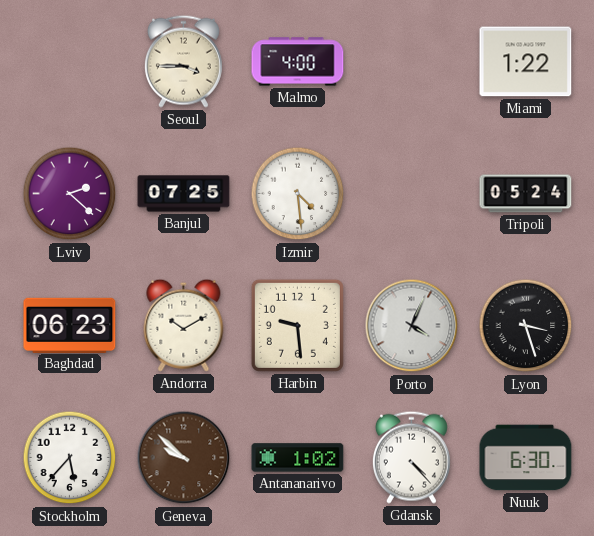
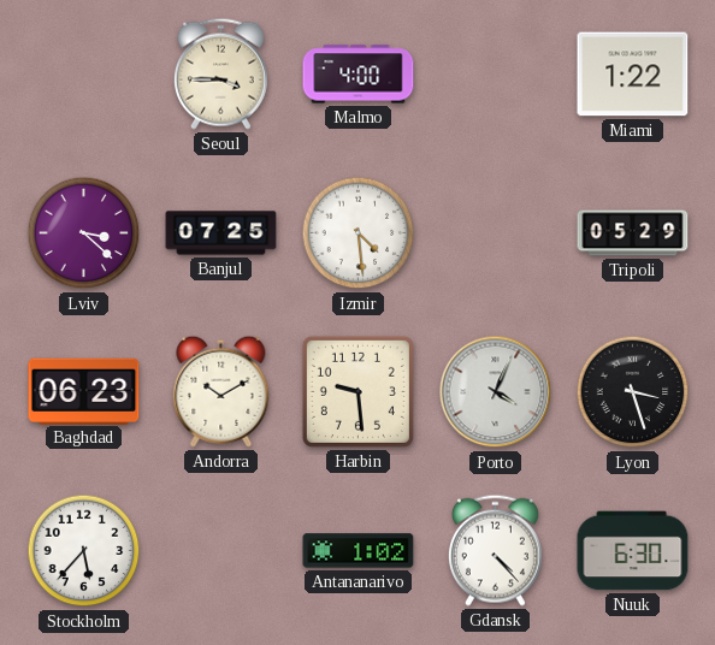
Lviv: 2:22 -> 3:22
Tripoli: 05:24 -> 05:29
Geneva: 9:52 -> none
